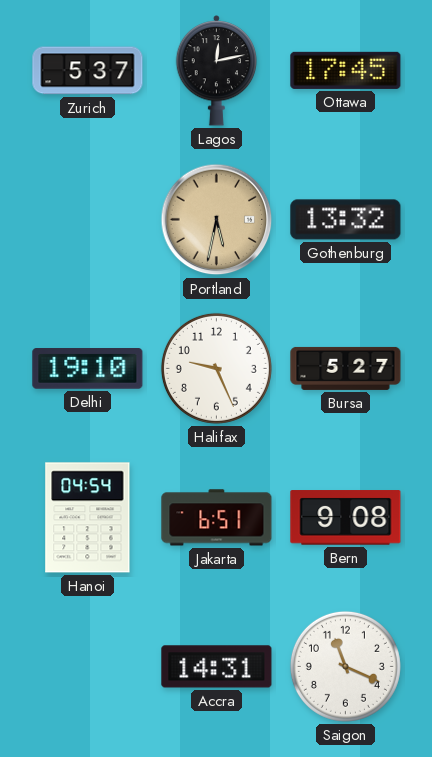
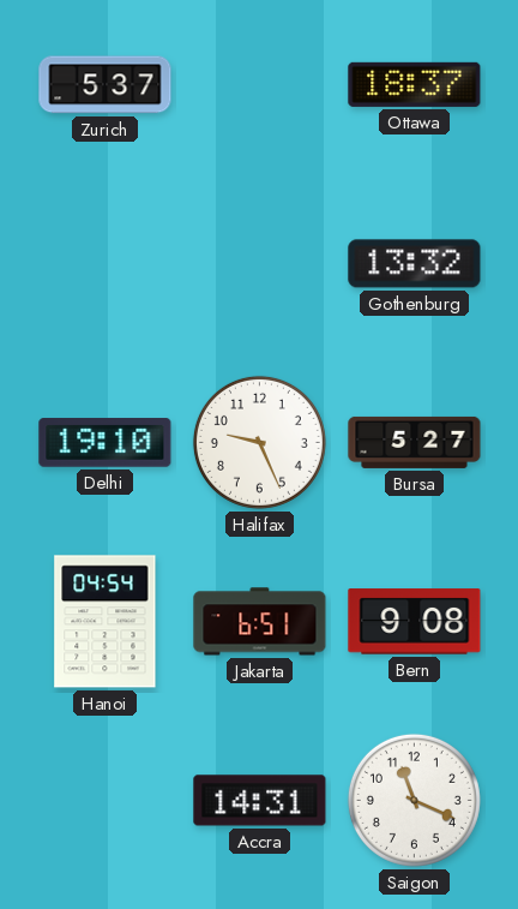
Lagos: 12:13 -> none
Ottawa: 17:45 -> 18:37
Portland: 5:32 -> none
